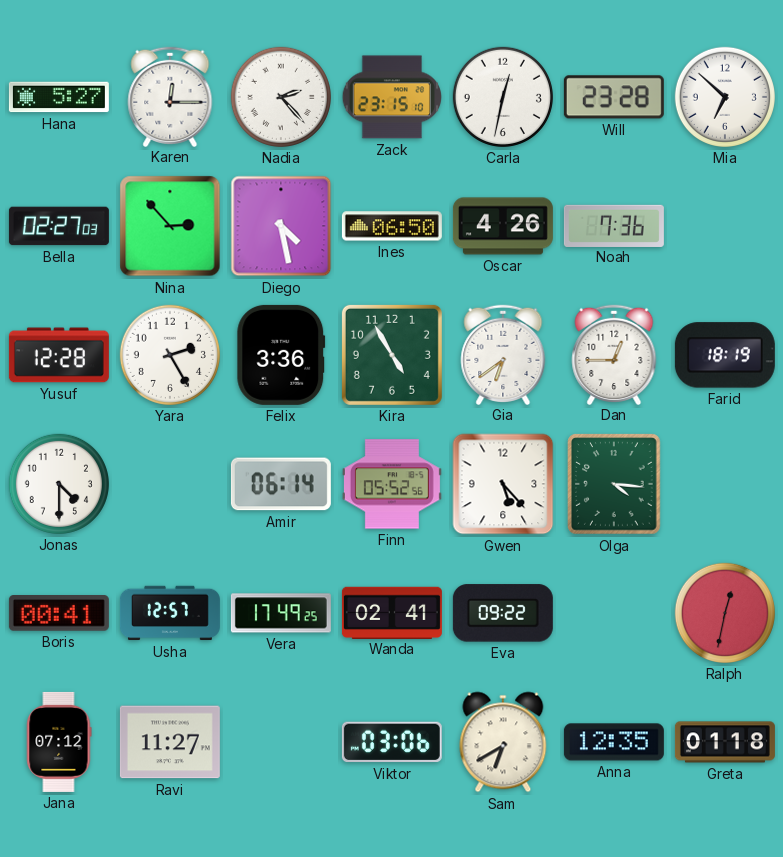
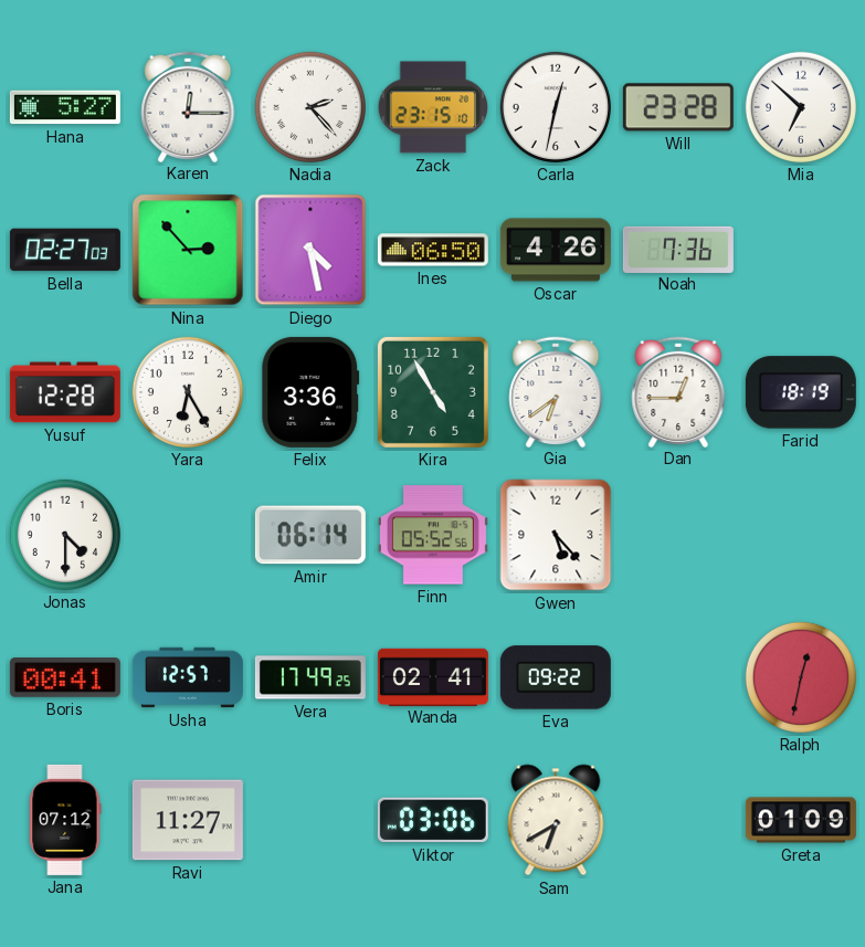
Yara: 2:25 -> 6:25
Olga: 4:16 -> none
Anna: 12:35 -> none
Greta: 01:18 -> 01:09
